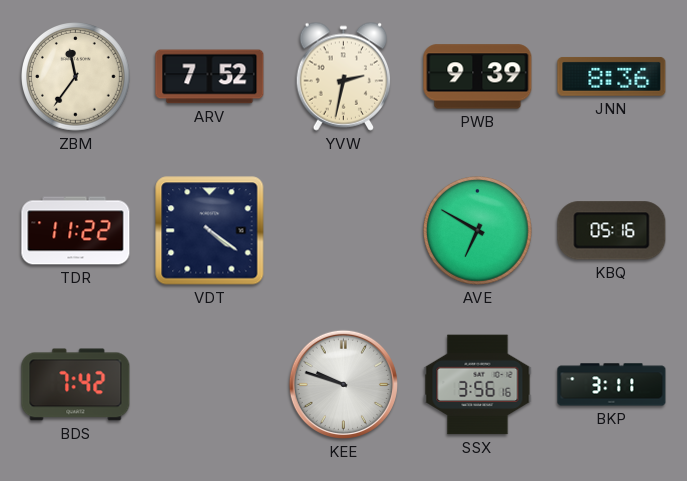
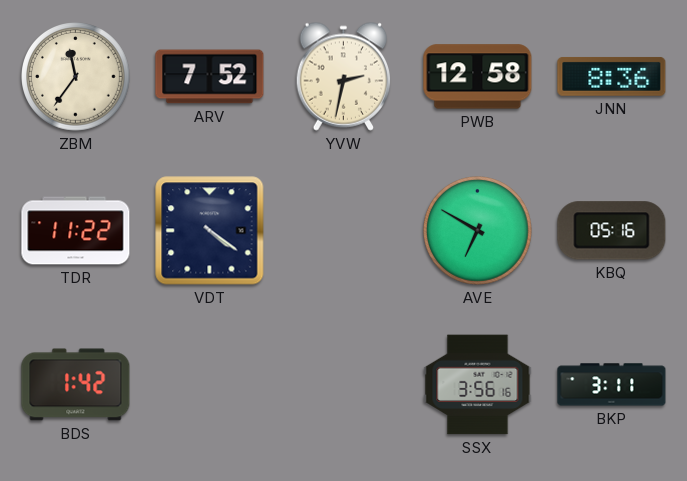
PWB: 9:39 -> 12:58
BDS: 7:42 -> 1:42
KEE: 9:48 -> none
